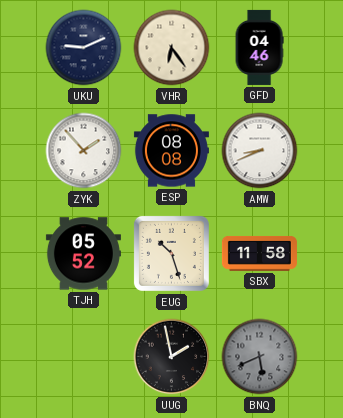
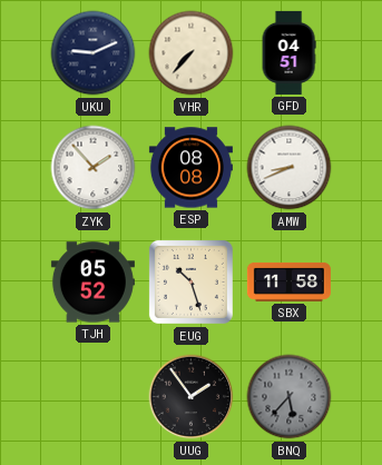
VHR: 6:24 -> 7:37
GFD: 04:46 -> 04:51
UUG: 1:58 -> 1:54
BNQ: 5:41 -> 5:37
